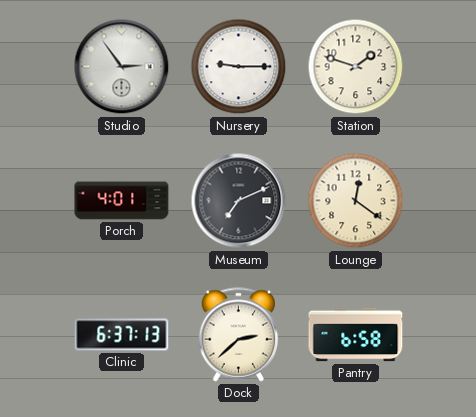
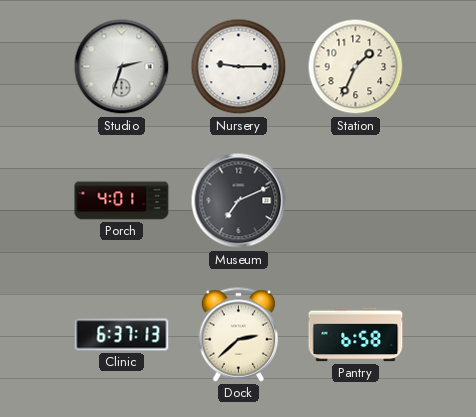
Studio: 2:54 -> 2:33
Station: 1:48 -> 1:34
Lounge: 12:21 -> none
